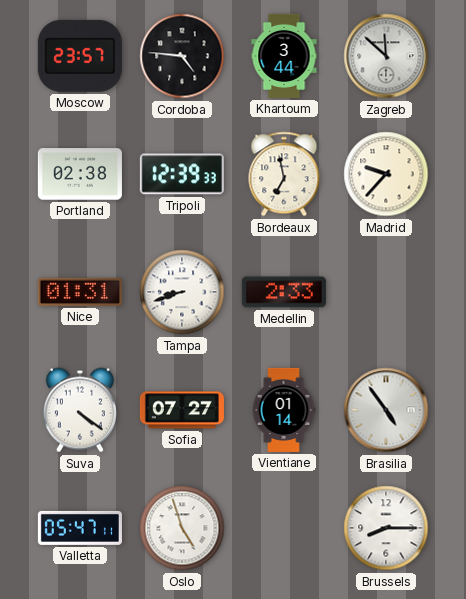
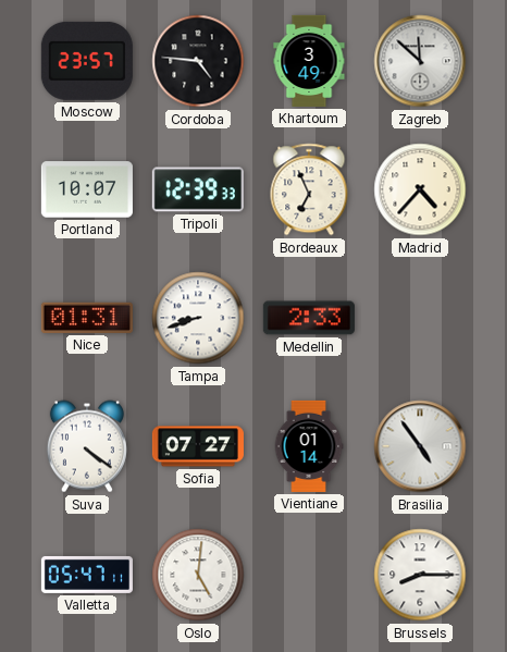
Khartoum: 3:44 -> 3:49
Portland: 02:38 -> 10:07
Bordeaux: 6:58 -> 6:56
Madrid: 9:37 -> 4:37
Oslo: 4:57 -> 5:01
